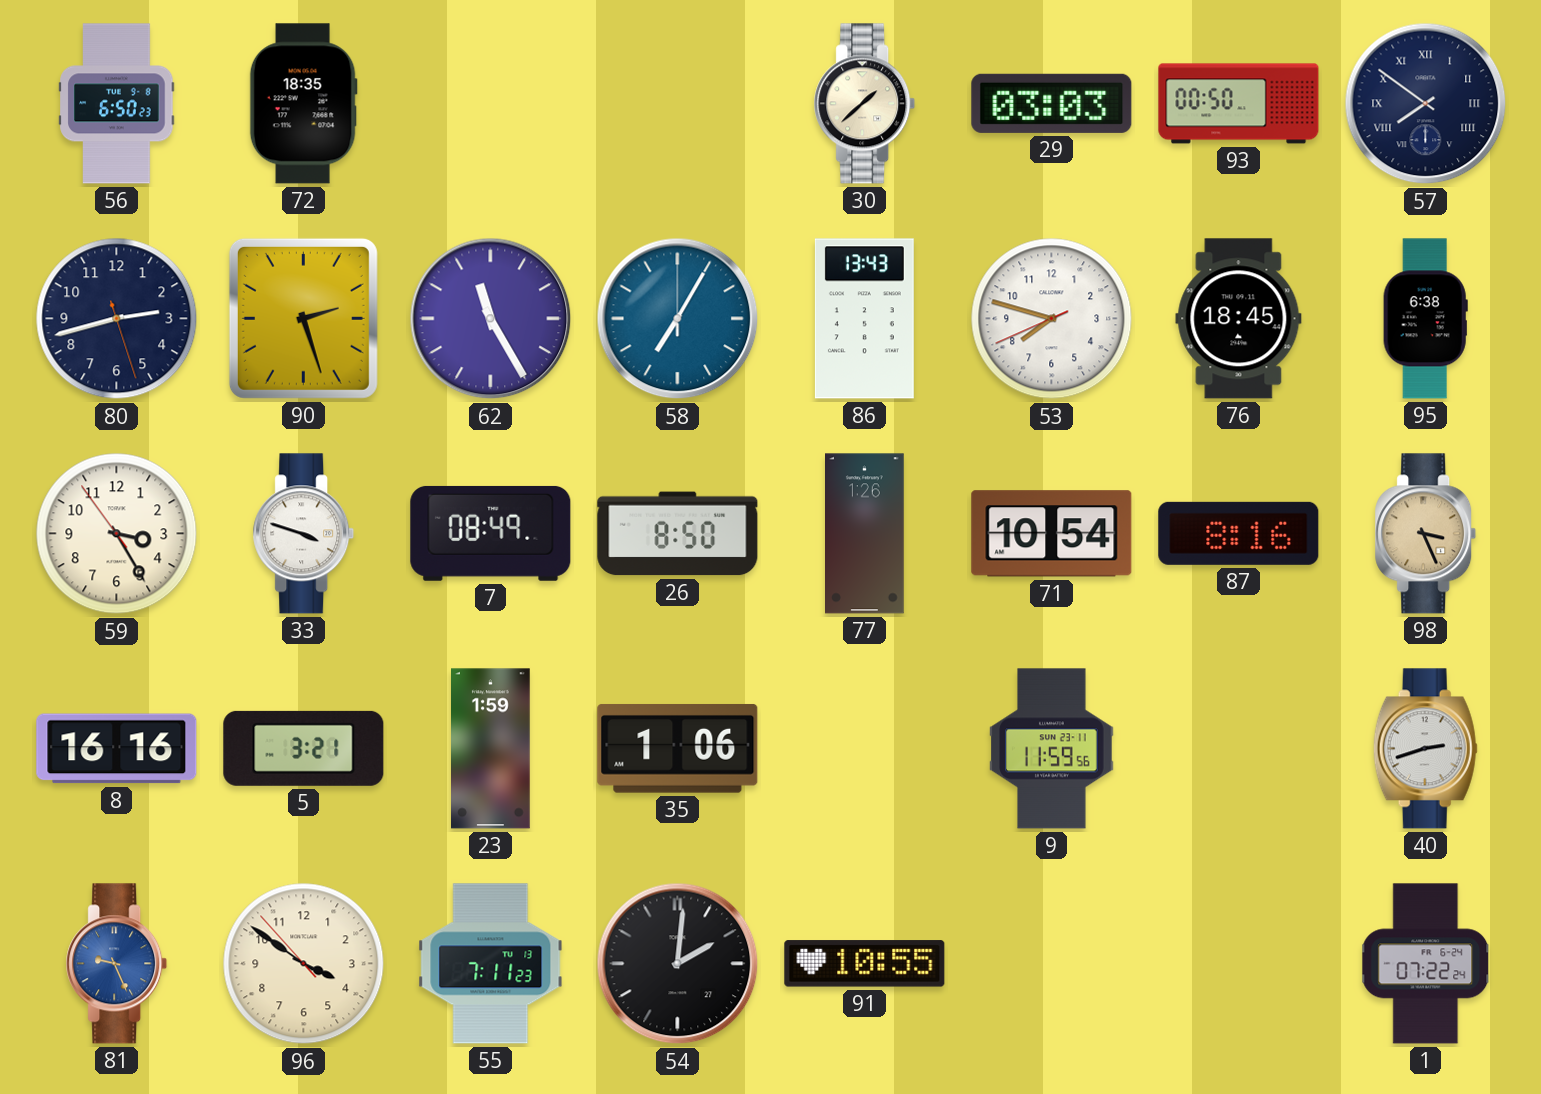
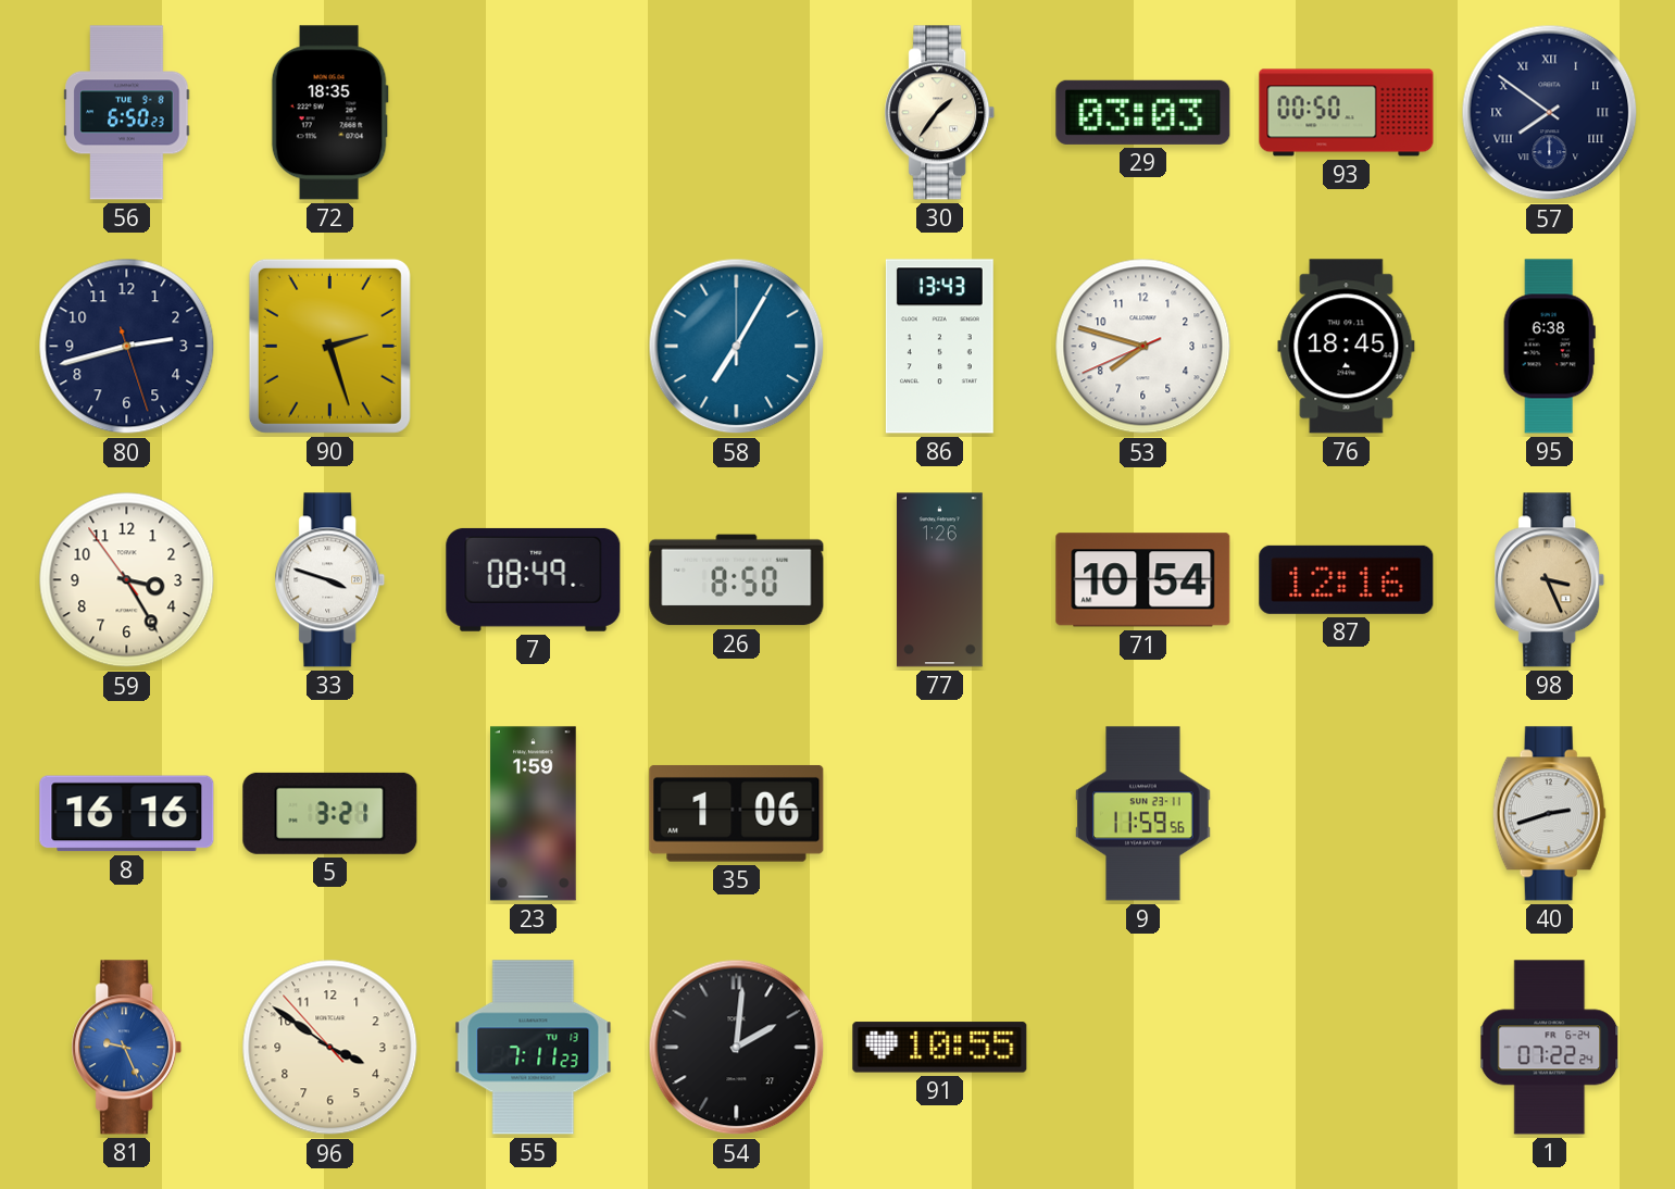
30: 1:38 -> 1:36
62: 11:25 -> none
87: 8:16 -> 12:16
